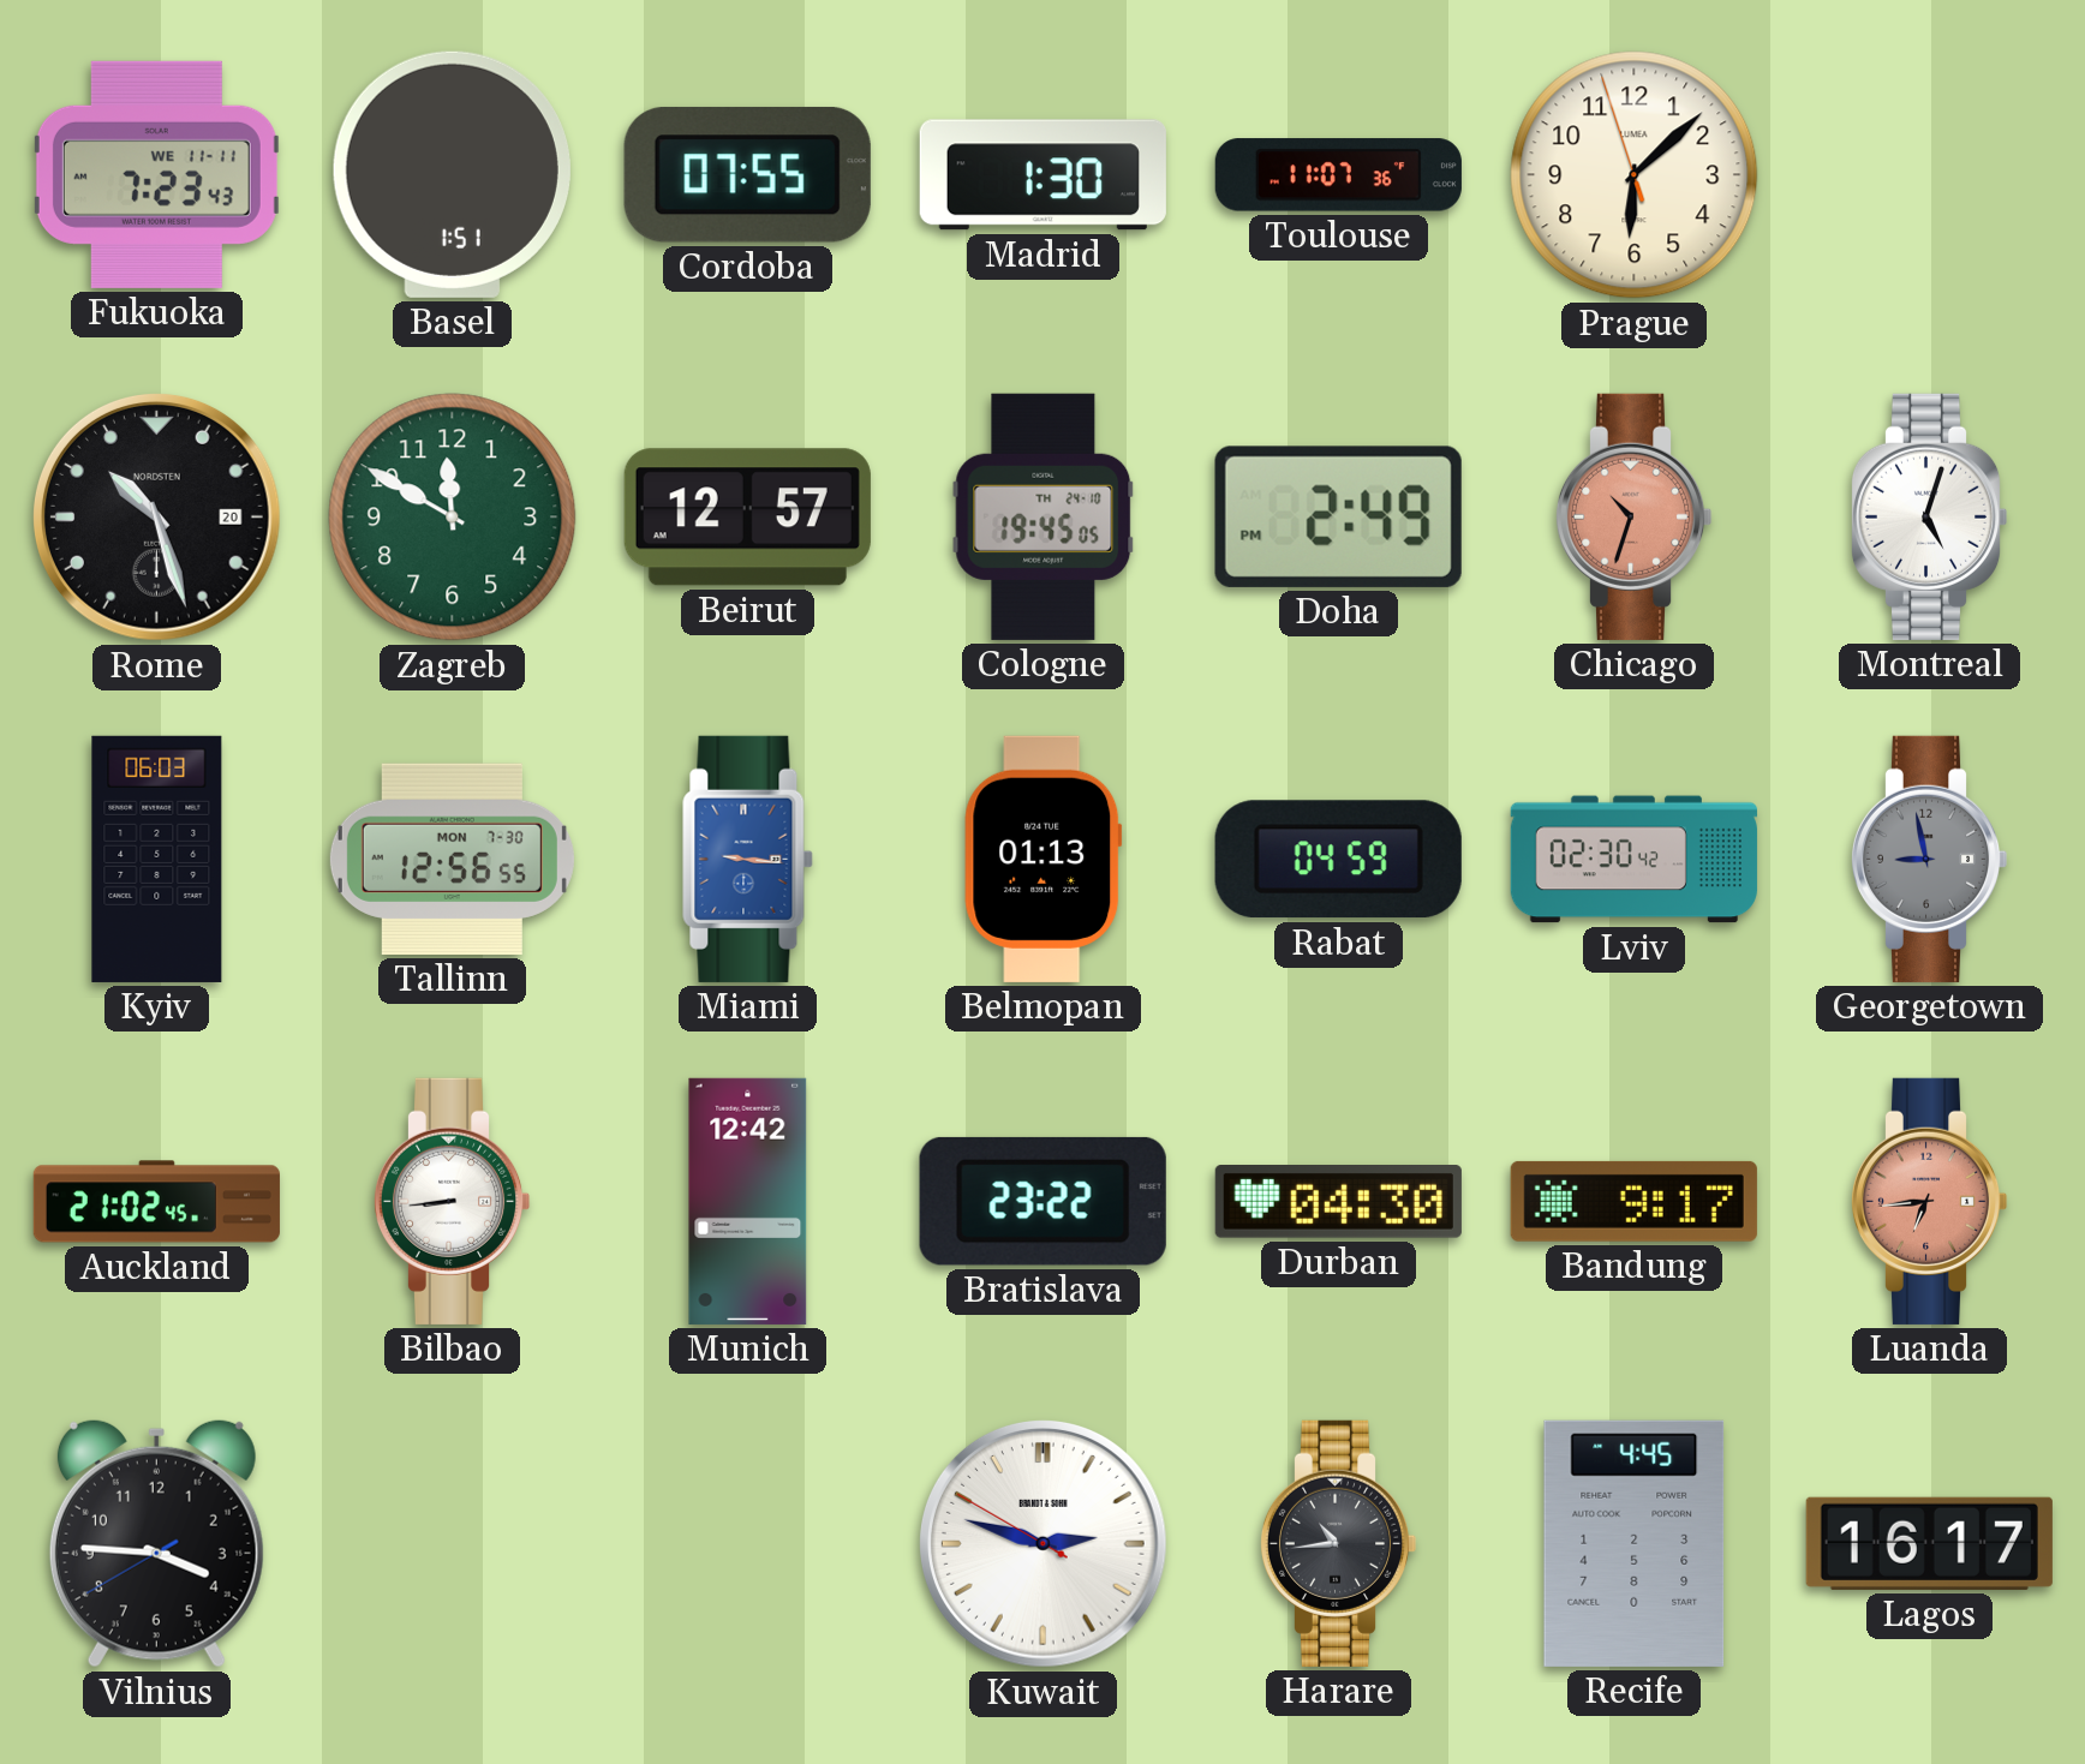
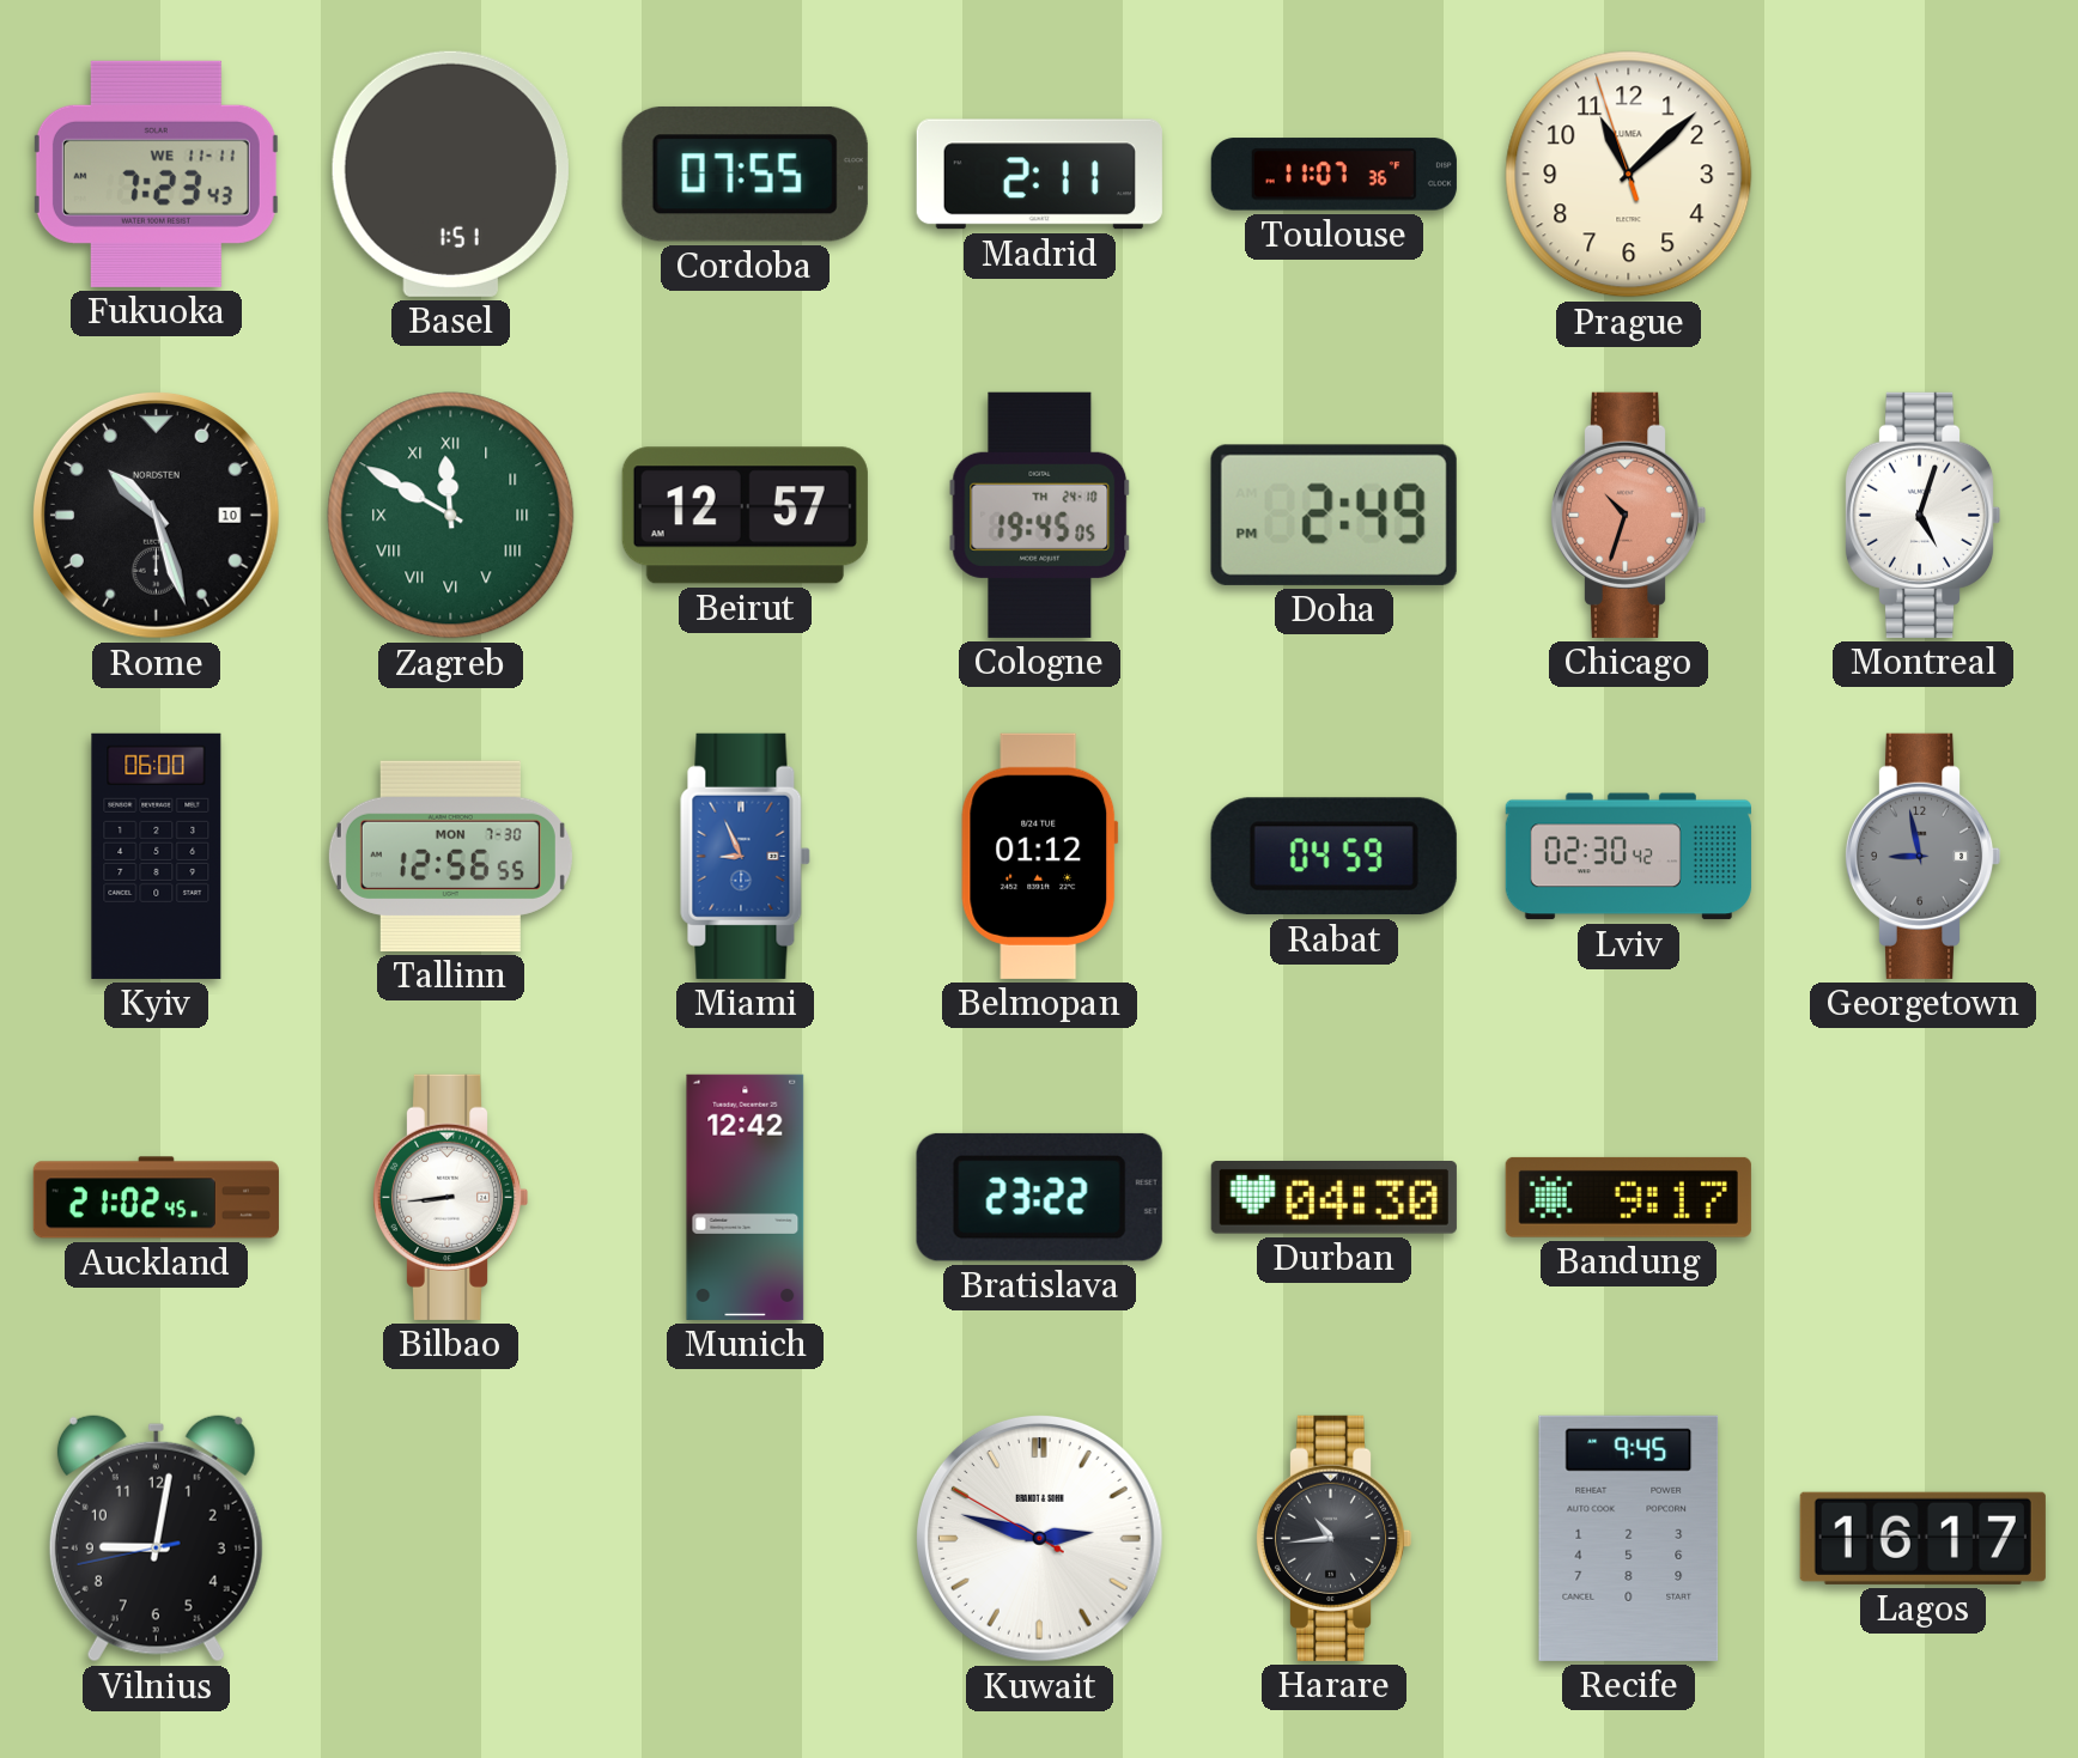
Madrid: 1:30 -> 2:11
Prague: 6:07 -> 11:07
Rome date: 20 -> 10
Zagreb numerals: Arabic -> Roman
Kyiv: 06:03 -> 06:00
Miami: 9:16 -> 8:56
Belmopan: 01:13 -> 01:12
Luanda: 6:44 -> none
Vilnius: 3:45 -> 9:01
Recife: 4:45 -> 9:45
